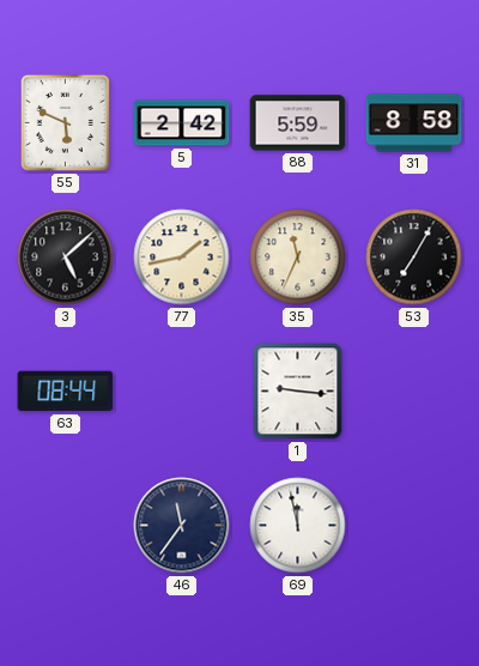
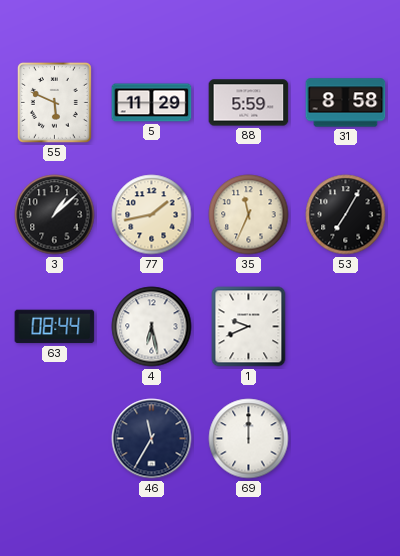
5: 2:42 -> 11:29
3: 5:08 -> 1:08
4: none -> 6:28
1: 9:16 -> 9:41
46: 11:36 -> 11:35
69: 11:58 -> 12:00
